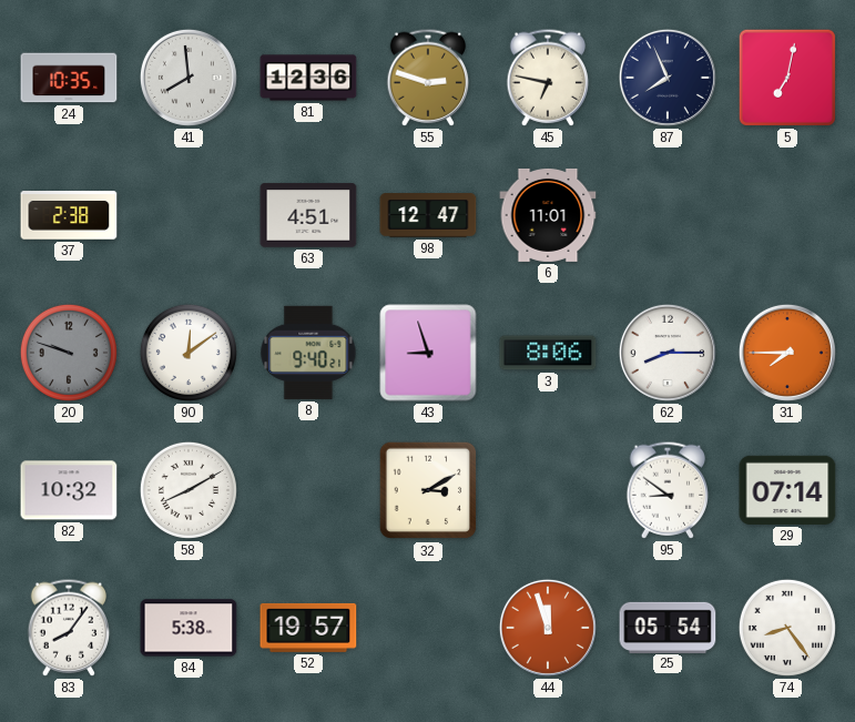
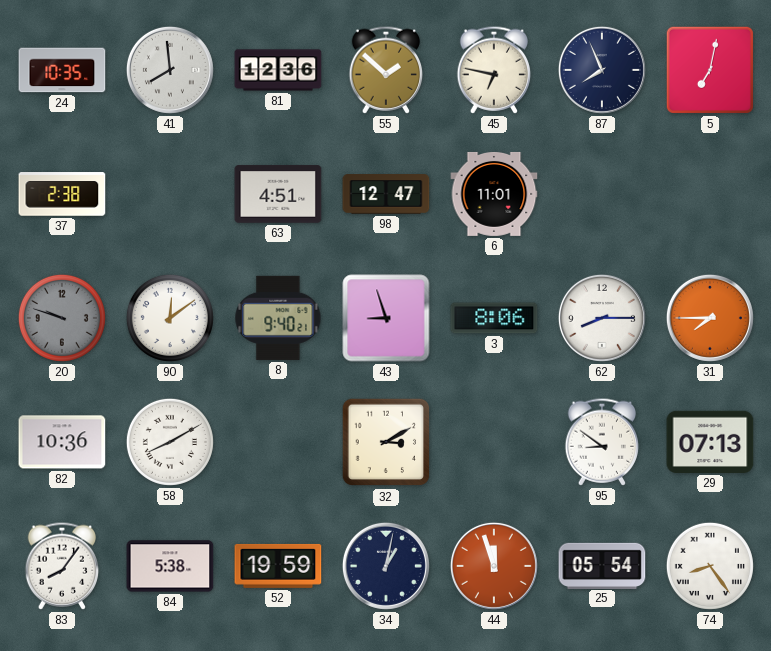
55: 2:48 -> 1:52
82: 10:32 -> 10:36
29: 07:14 -> 07:13
52: 19:57 -> 19:59
34: none -> 1:02
